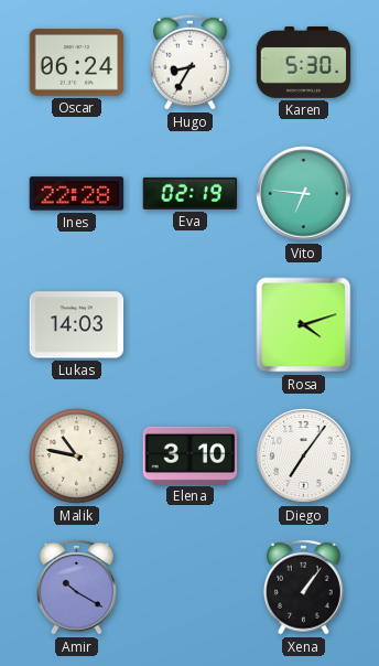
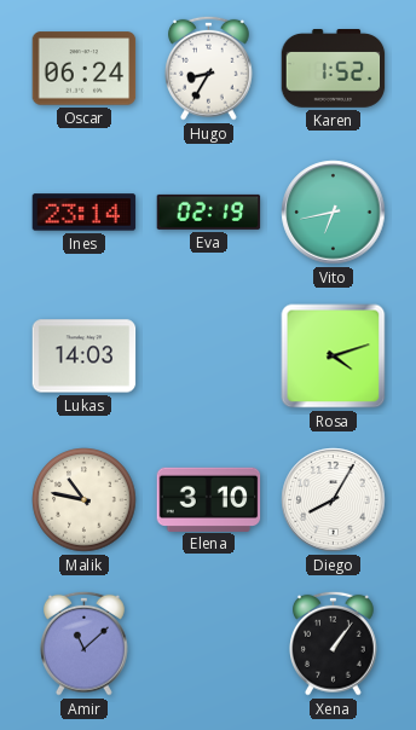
Karen: 5:30 -> 1:52
Ines: 22:28 -> 23:14
Vito: 6:46 -> 6:43
Diego: 7:06 -> 8:05
Amir: 10:20 -> 11:08
